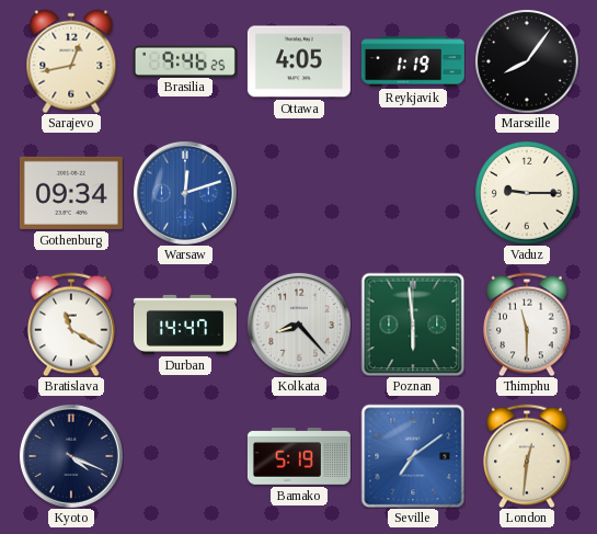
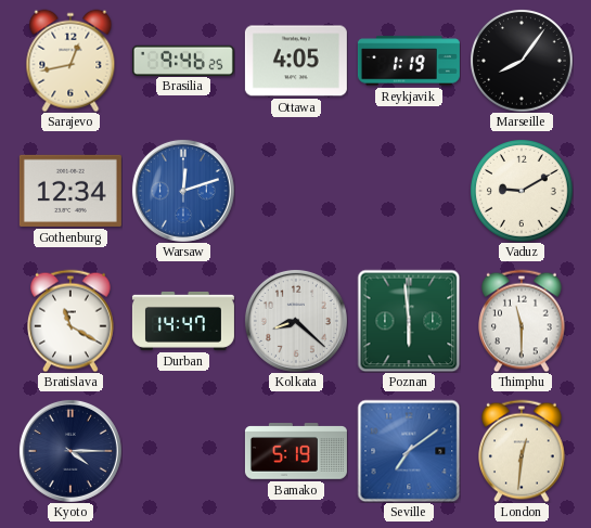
Gothenburg: 09:34 -> 12:34
Vaduz: 9:15 -> 9:10
Kolkata: 8:23 -> 8:22
Kyoto: 4:19 -> 4:15
